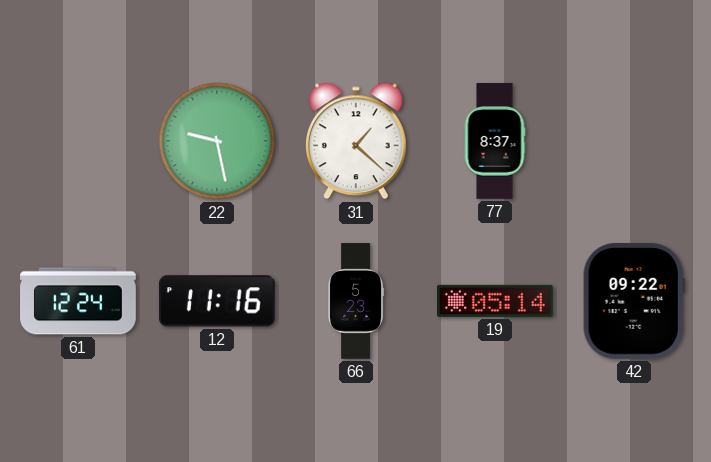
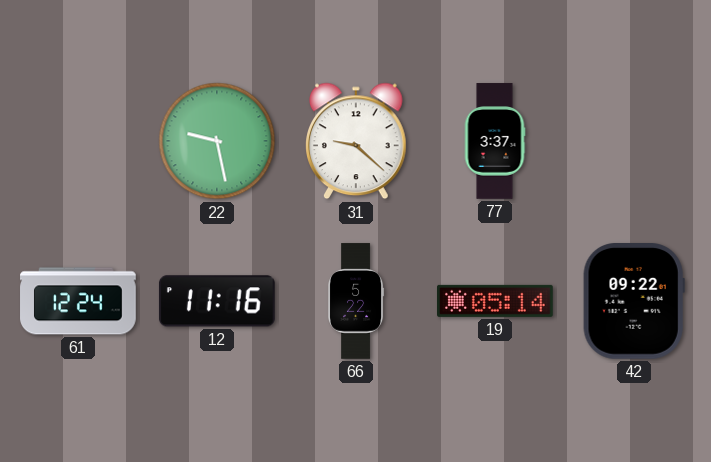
31: 1:22 -> 9:22
77: 8:37 -> 3:37
66: 5:23 -> 5:22
